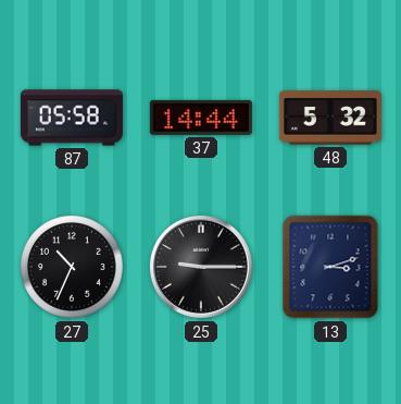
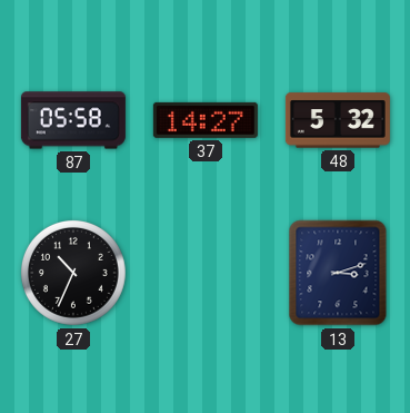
37: 14:44 -> 14:27
25: 9:15 -> none
